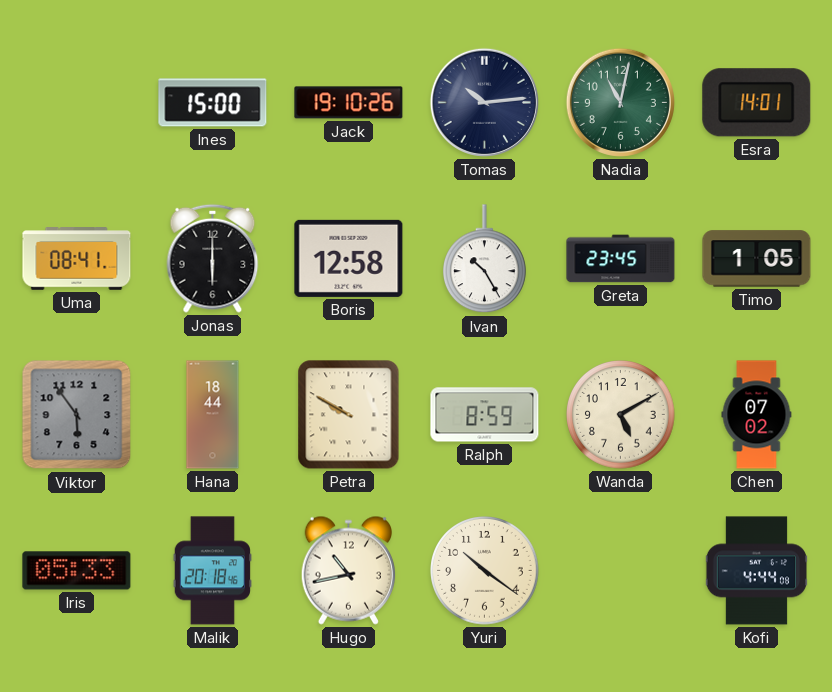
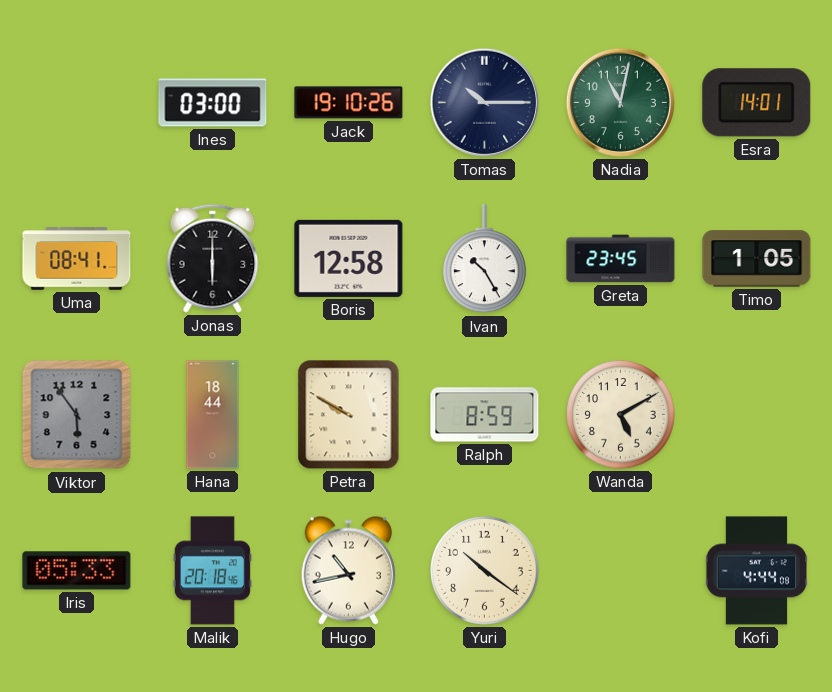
Ines: 15:00 -> 03:00
Tomas: 10:14 -> 10:15
Chen: 07:02 -> none
